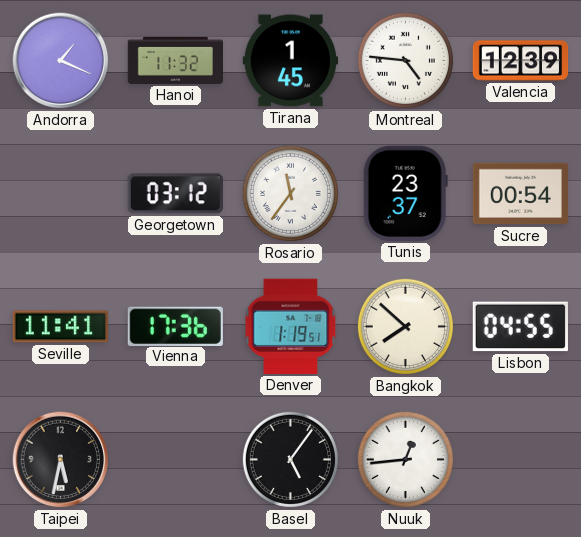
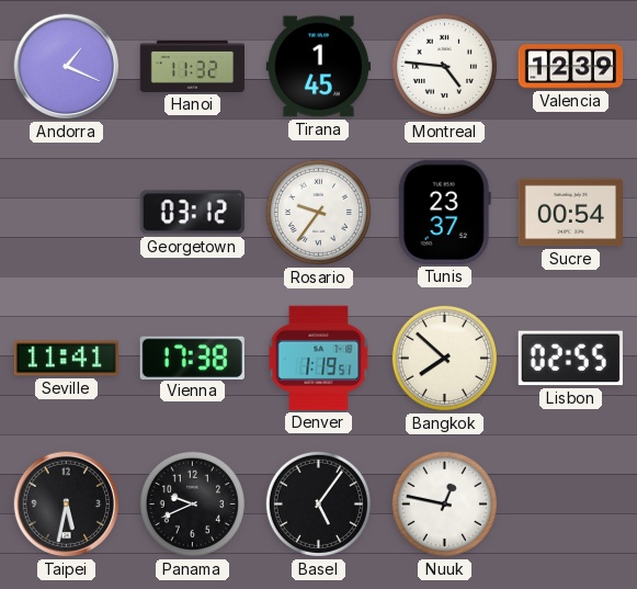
Rosario: 11:36 -> 9:36
Vienna: 17:36 -> 17:38
Lisbon: 04:55 -> 02:55
Panama: none -> 9:41
Nuuk: 12:44 -> 12:47
